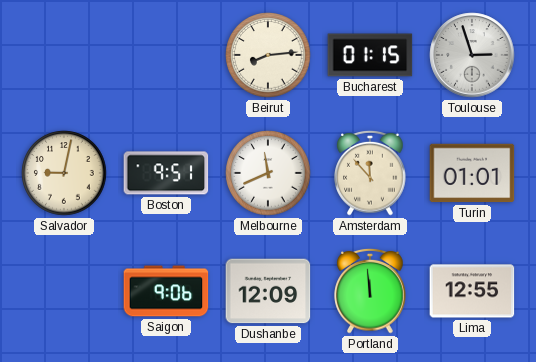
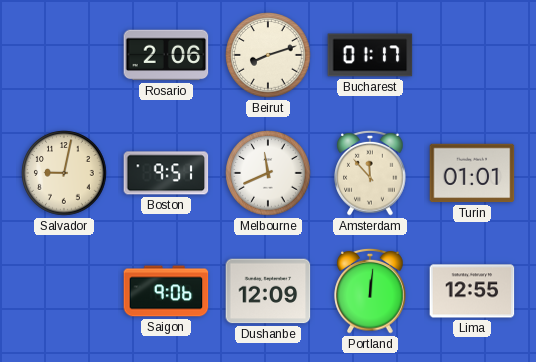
Rosario: none -> 2:06
Beirut: 8:14 -> 8:12
Bucharest: 01:15 -> 01:17
Toulouse: 2:57 -> none
Portland: 11:59 -> 12:01
